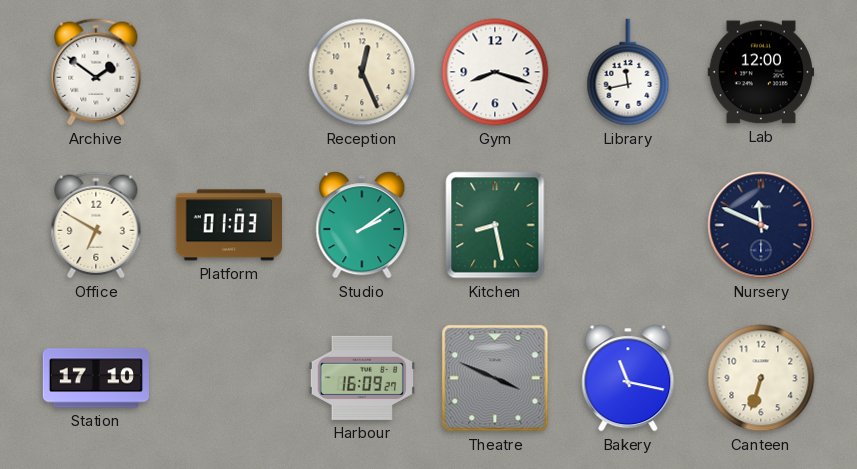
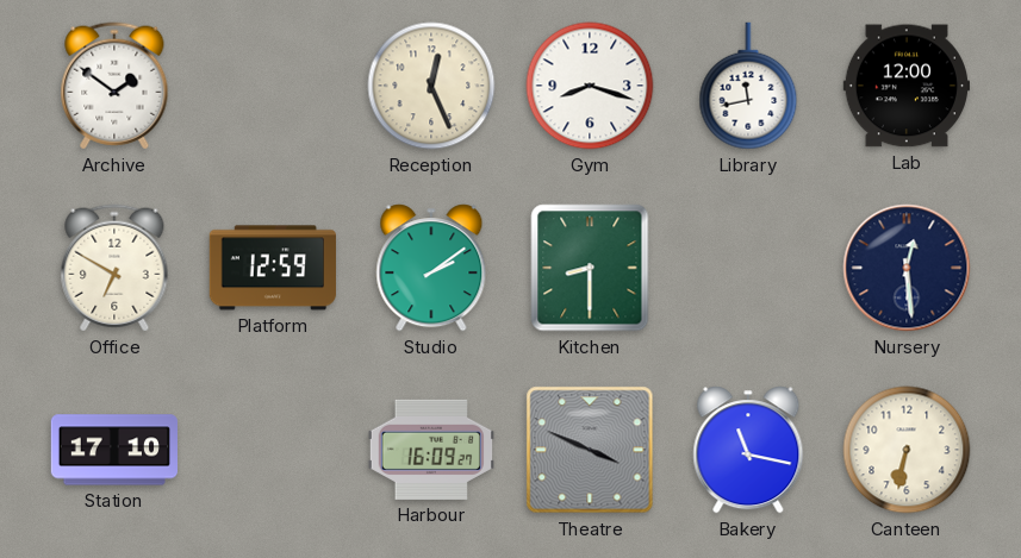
Platform: 01:03 -> 12:59
Kitchen: 8:28 -> 8:30
Nursery: 11:49 -> 12:29
Canteen: 6:33 -> 6:32
